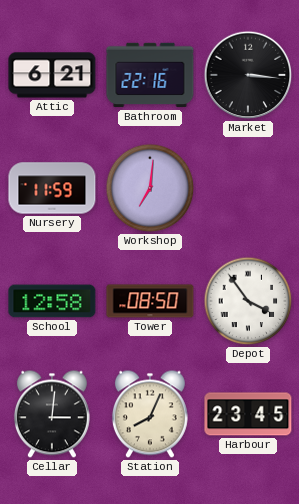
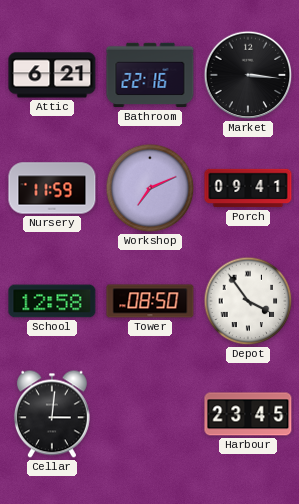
Workshop: 7:01 -> 7:11
Porch: none -> 09:41
Station: 8:04 -> none
